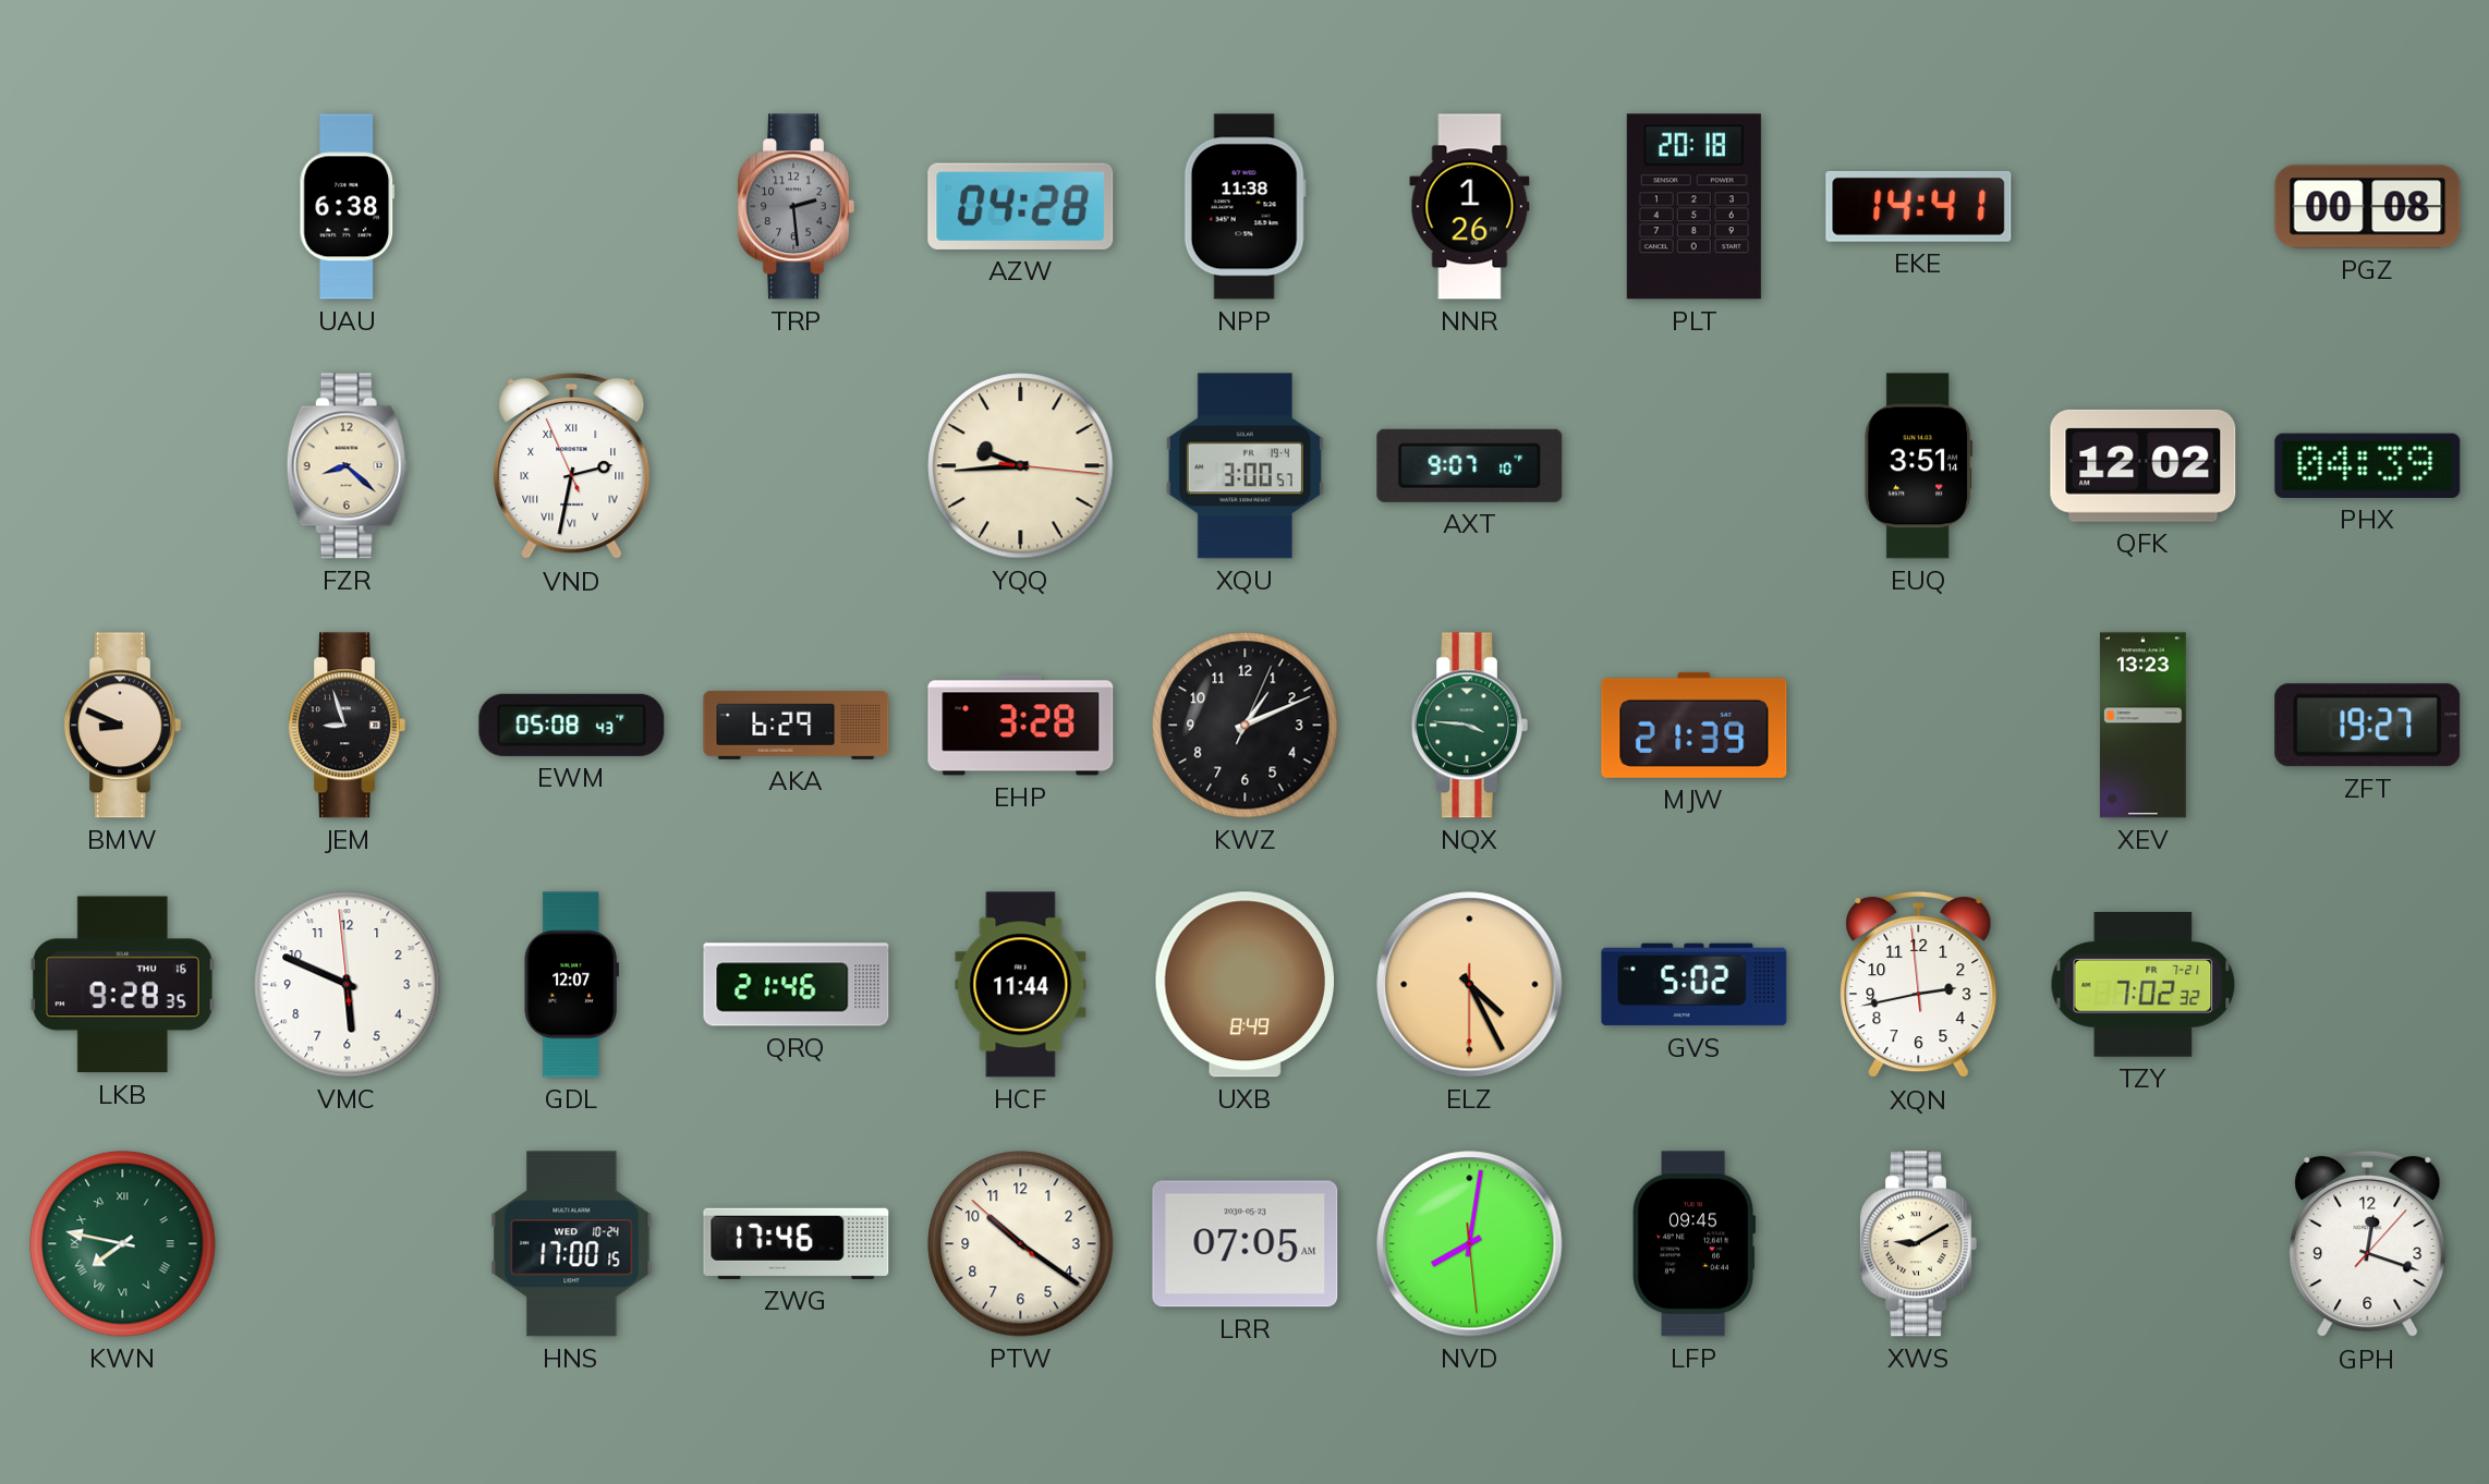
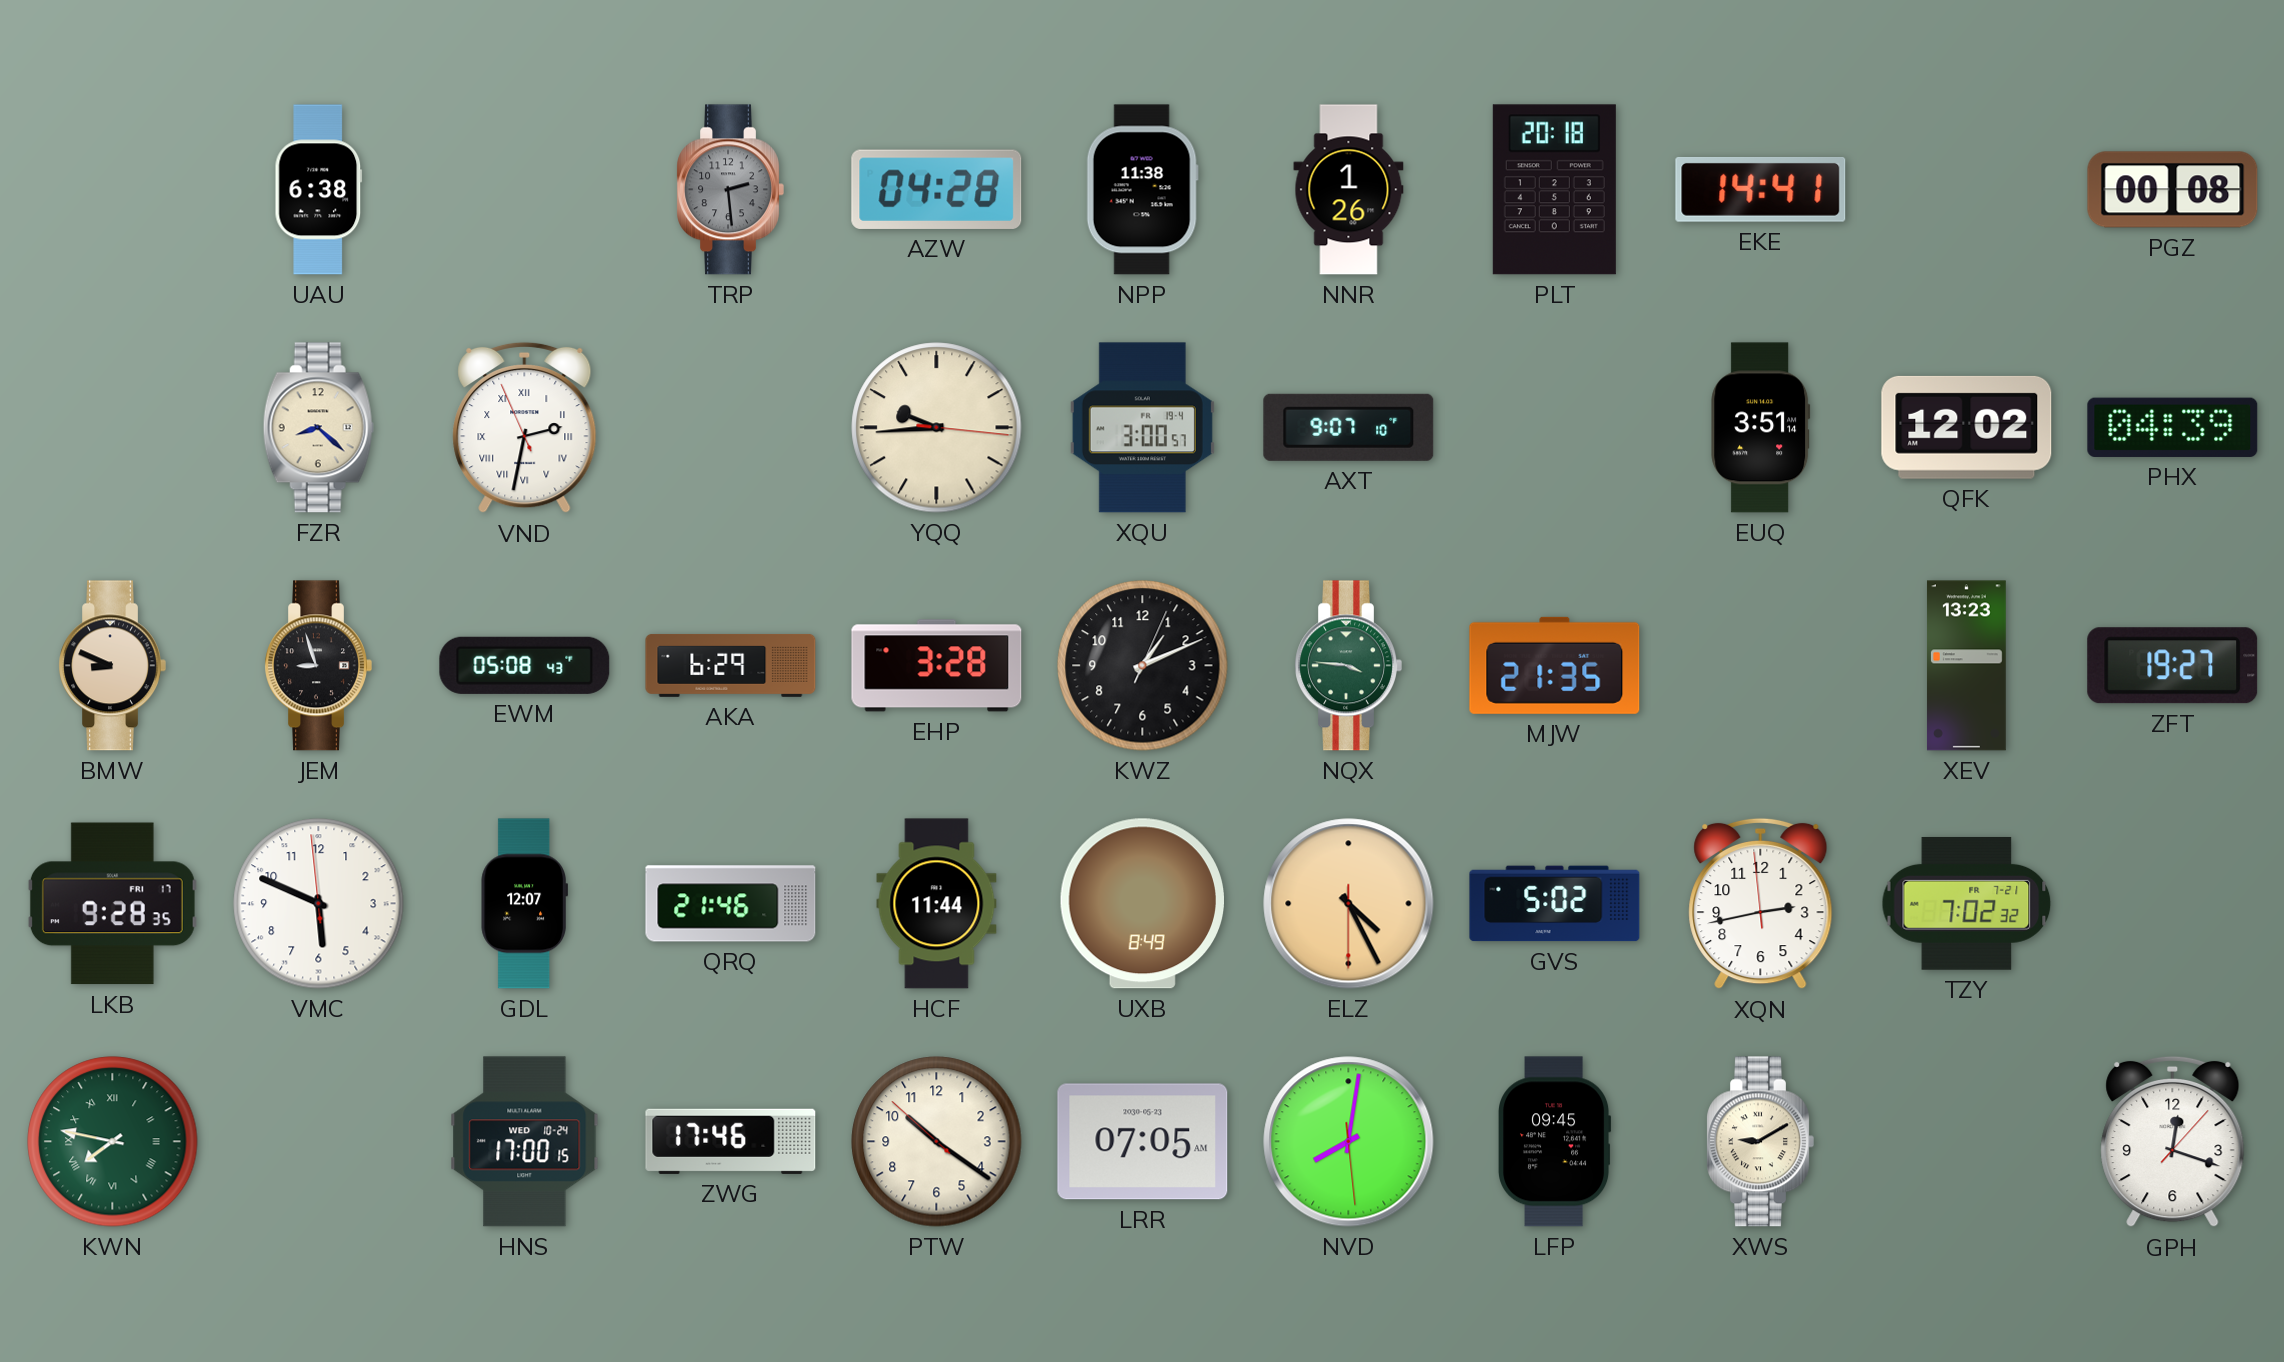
MJW: 21:39 -> 21:35
LKB date: THU 16 -> FRI 17
